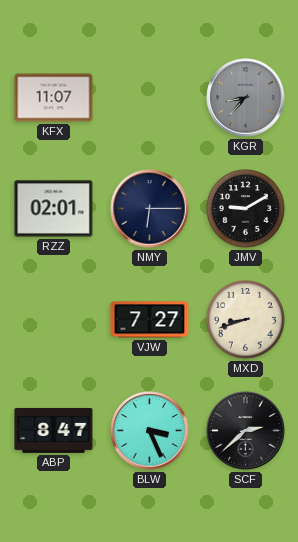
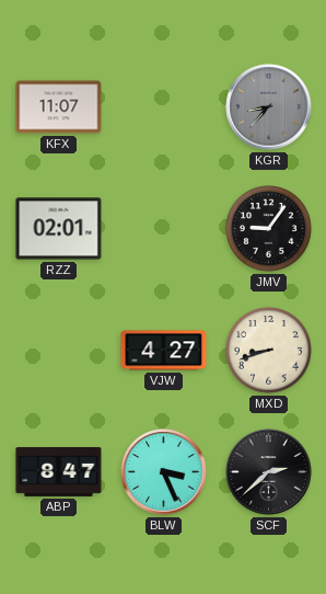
NMY: 6:15 -> none
JMV: 9:10 -> 9:06
VJW: 7:27 -> 4:27
